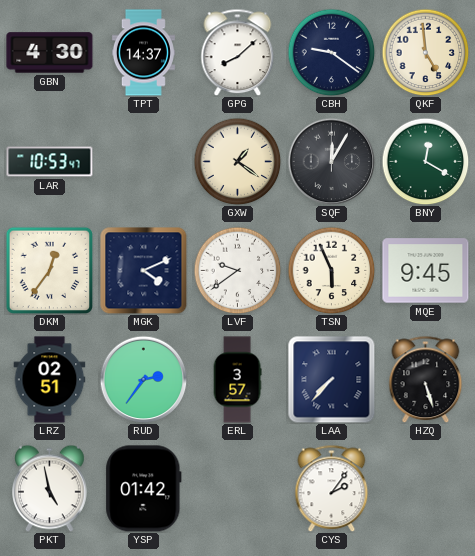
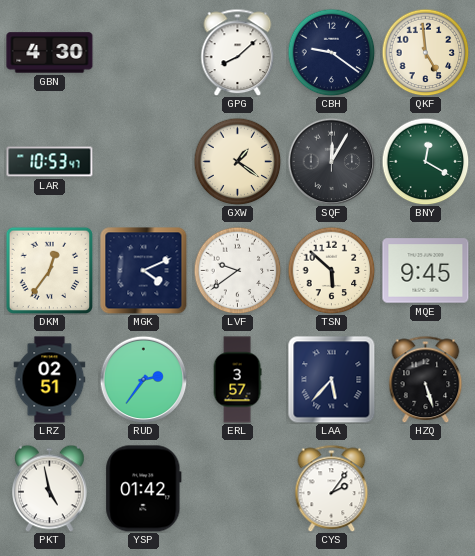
TPT: 14:37 -> none
TSN: 5:56 -> 5:52
LAA: 7:37 -> 5:37
